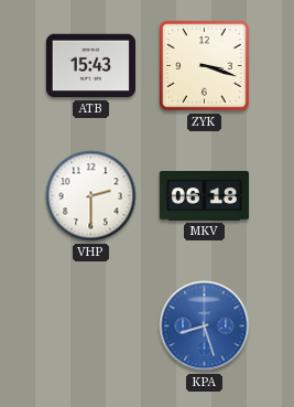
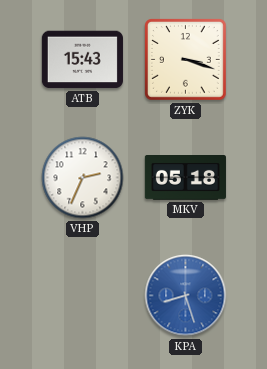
VHP: 2:30 -> 2:34
MKV: 06:18 -> 05:18
